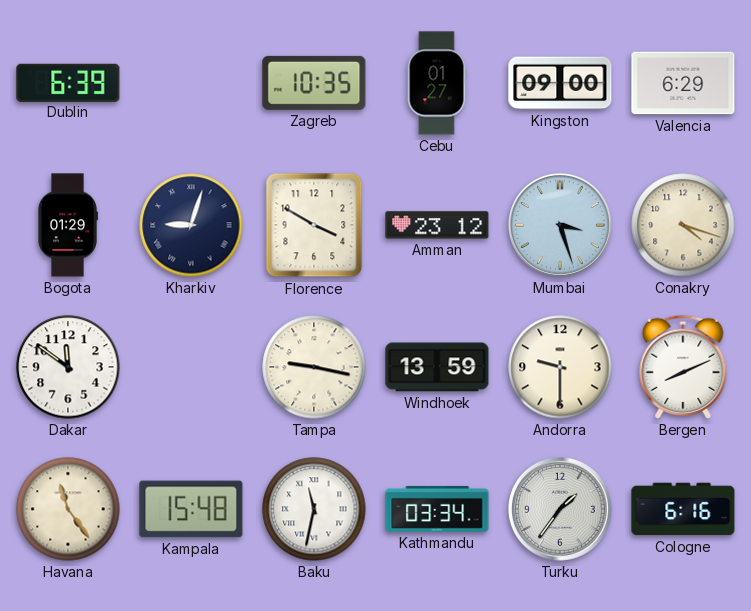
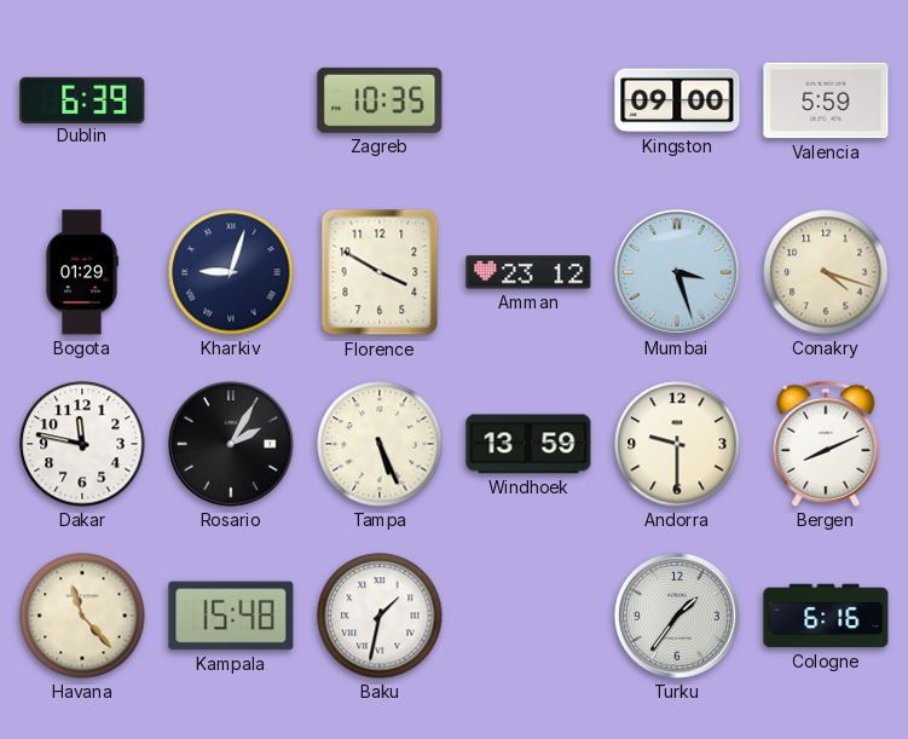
Cebu: 01:27 -> none
Valencia: 6:29 -> 5:59
Dakar: 11:51 -> 11:47
Rosario: none -> 2:05
Tampa: 9:17 -> 5:26
Havana: 11:24 -> 11:23
Baku: 11:32 -> 1:32
Kathmandu: 03:34 -> none
